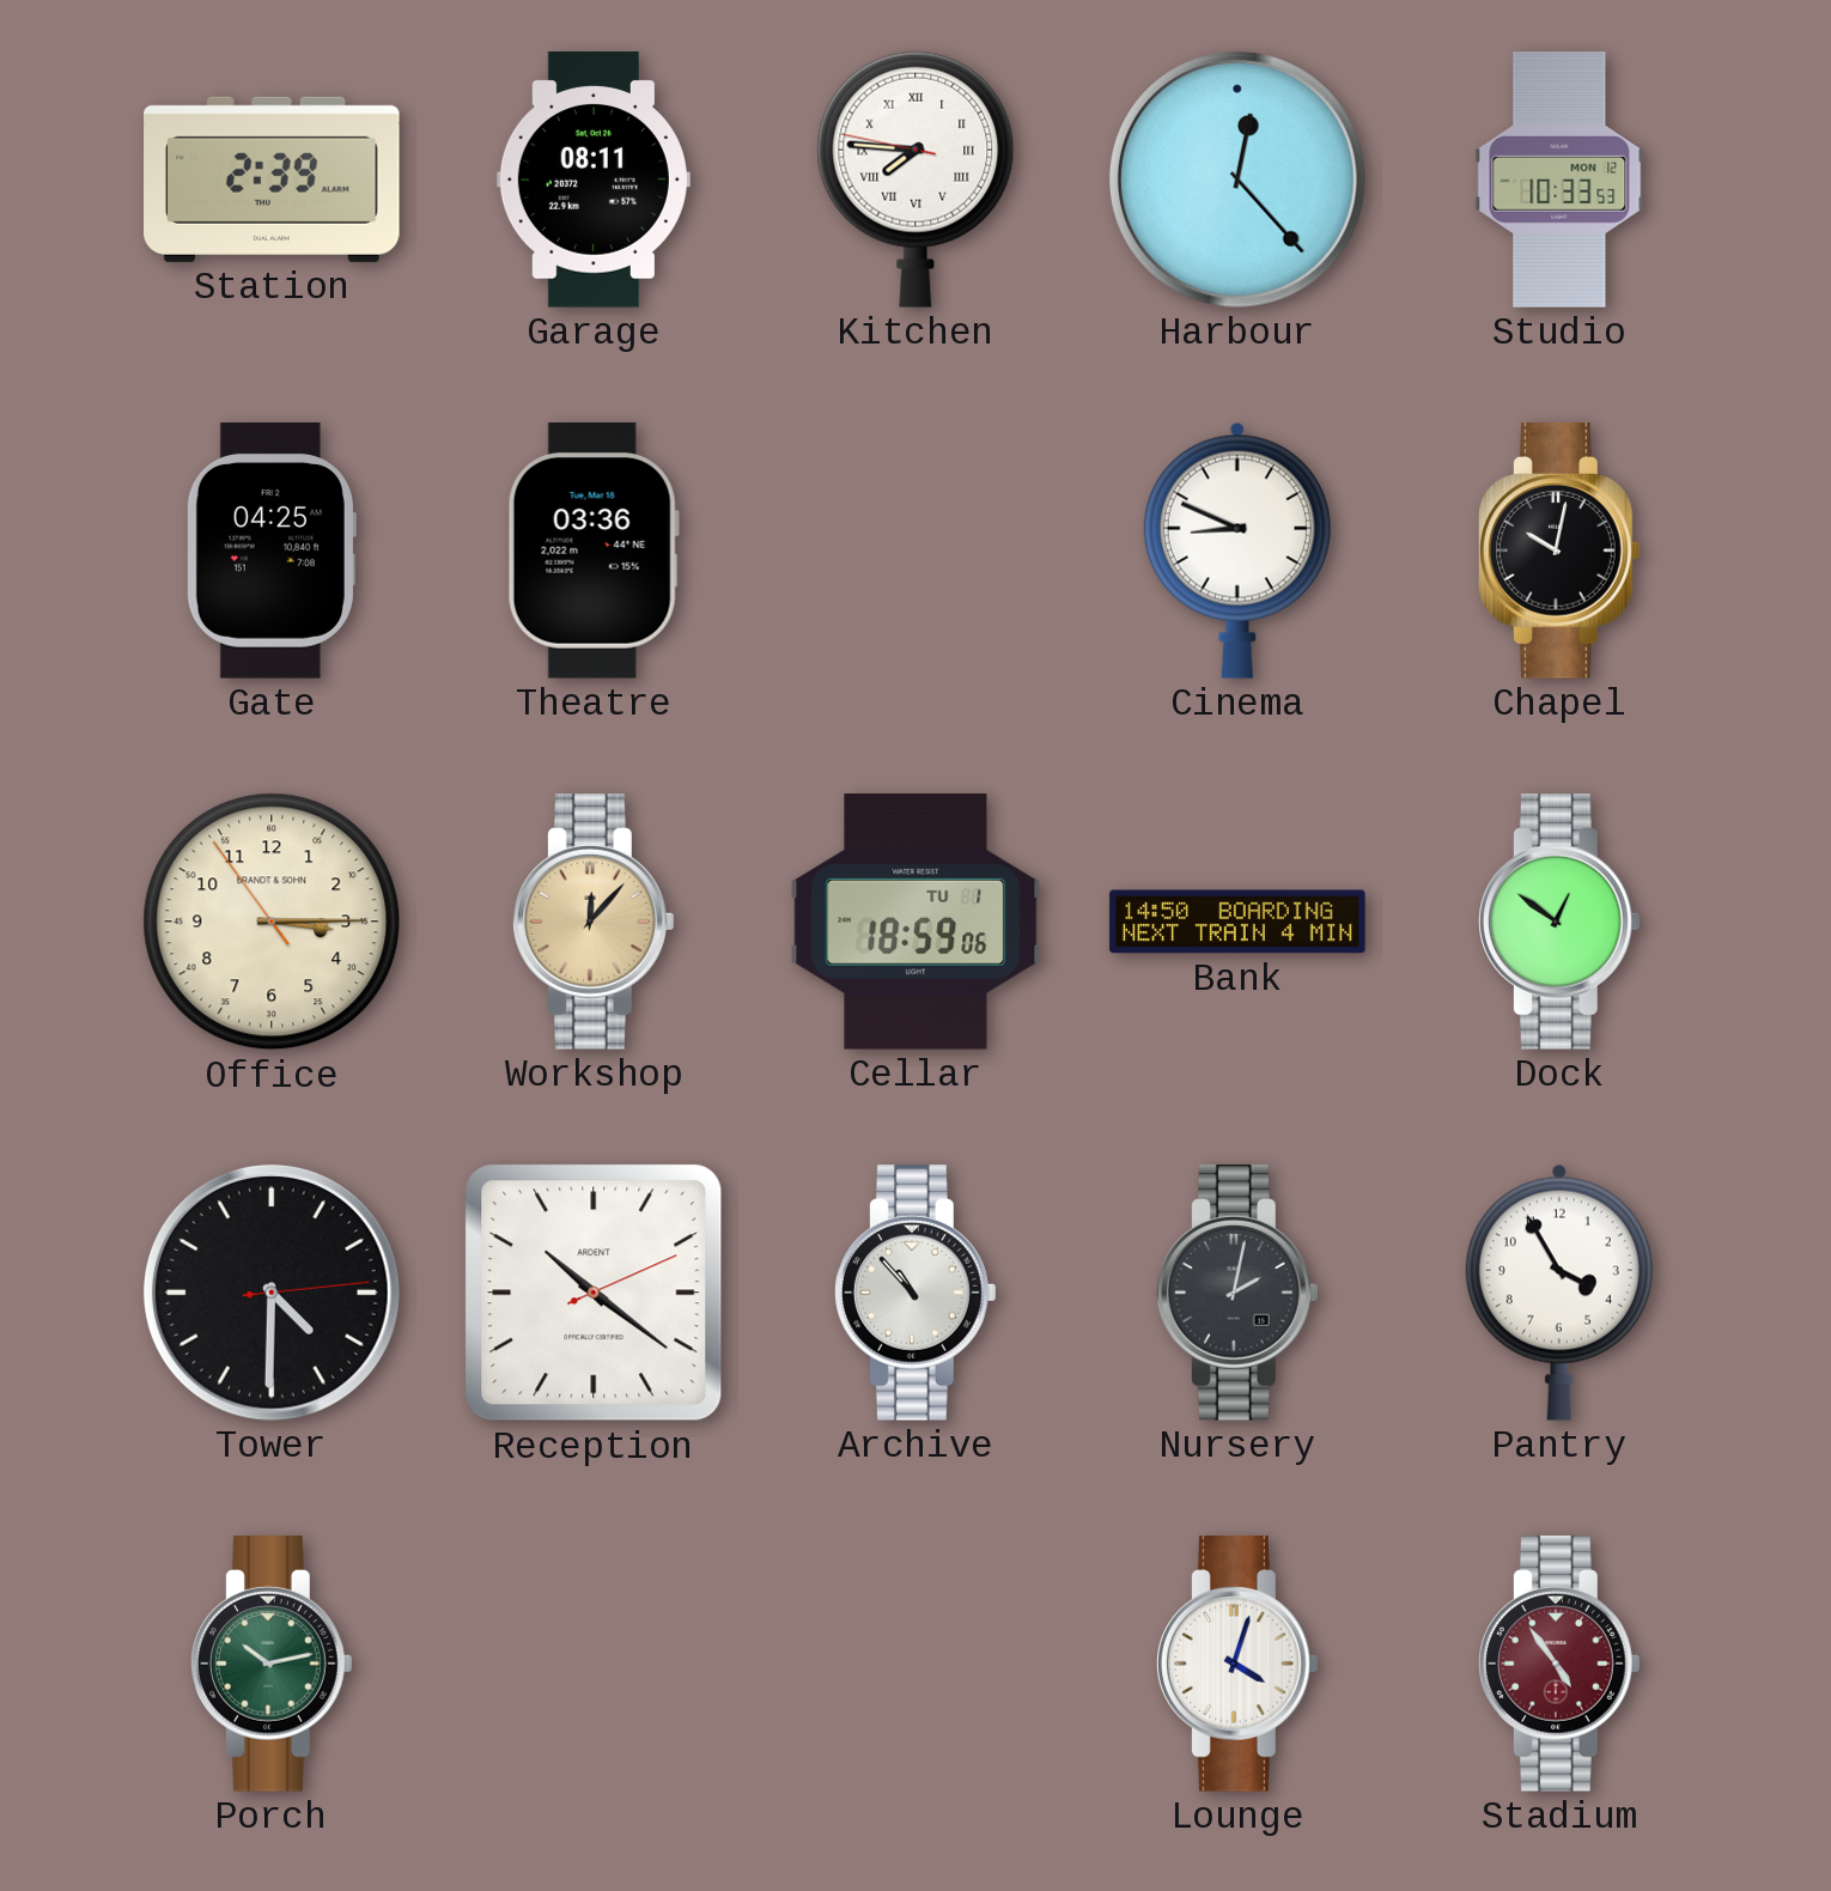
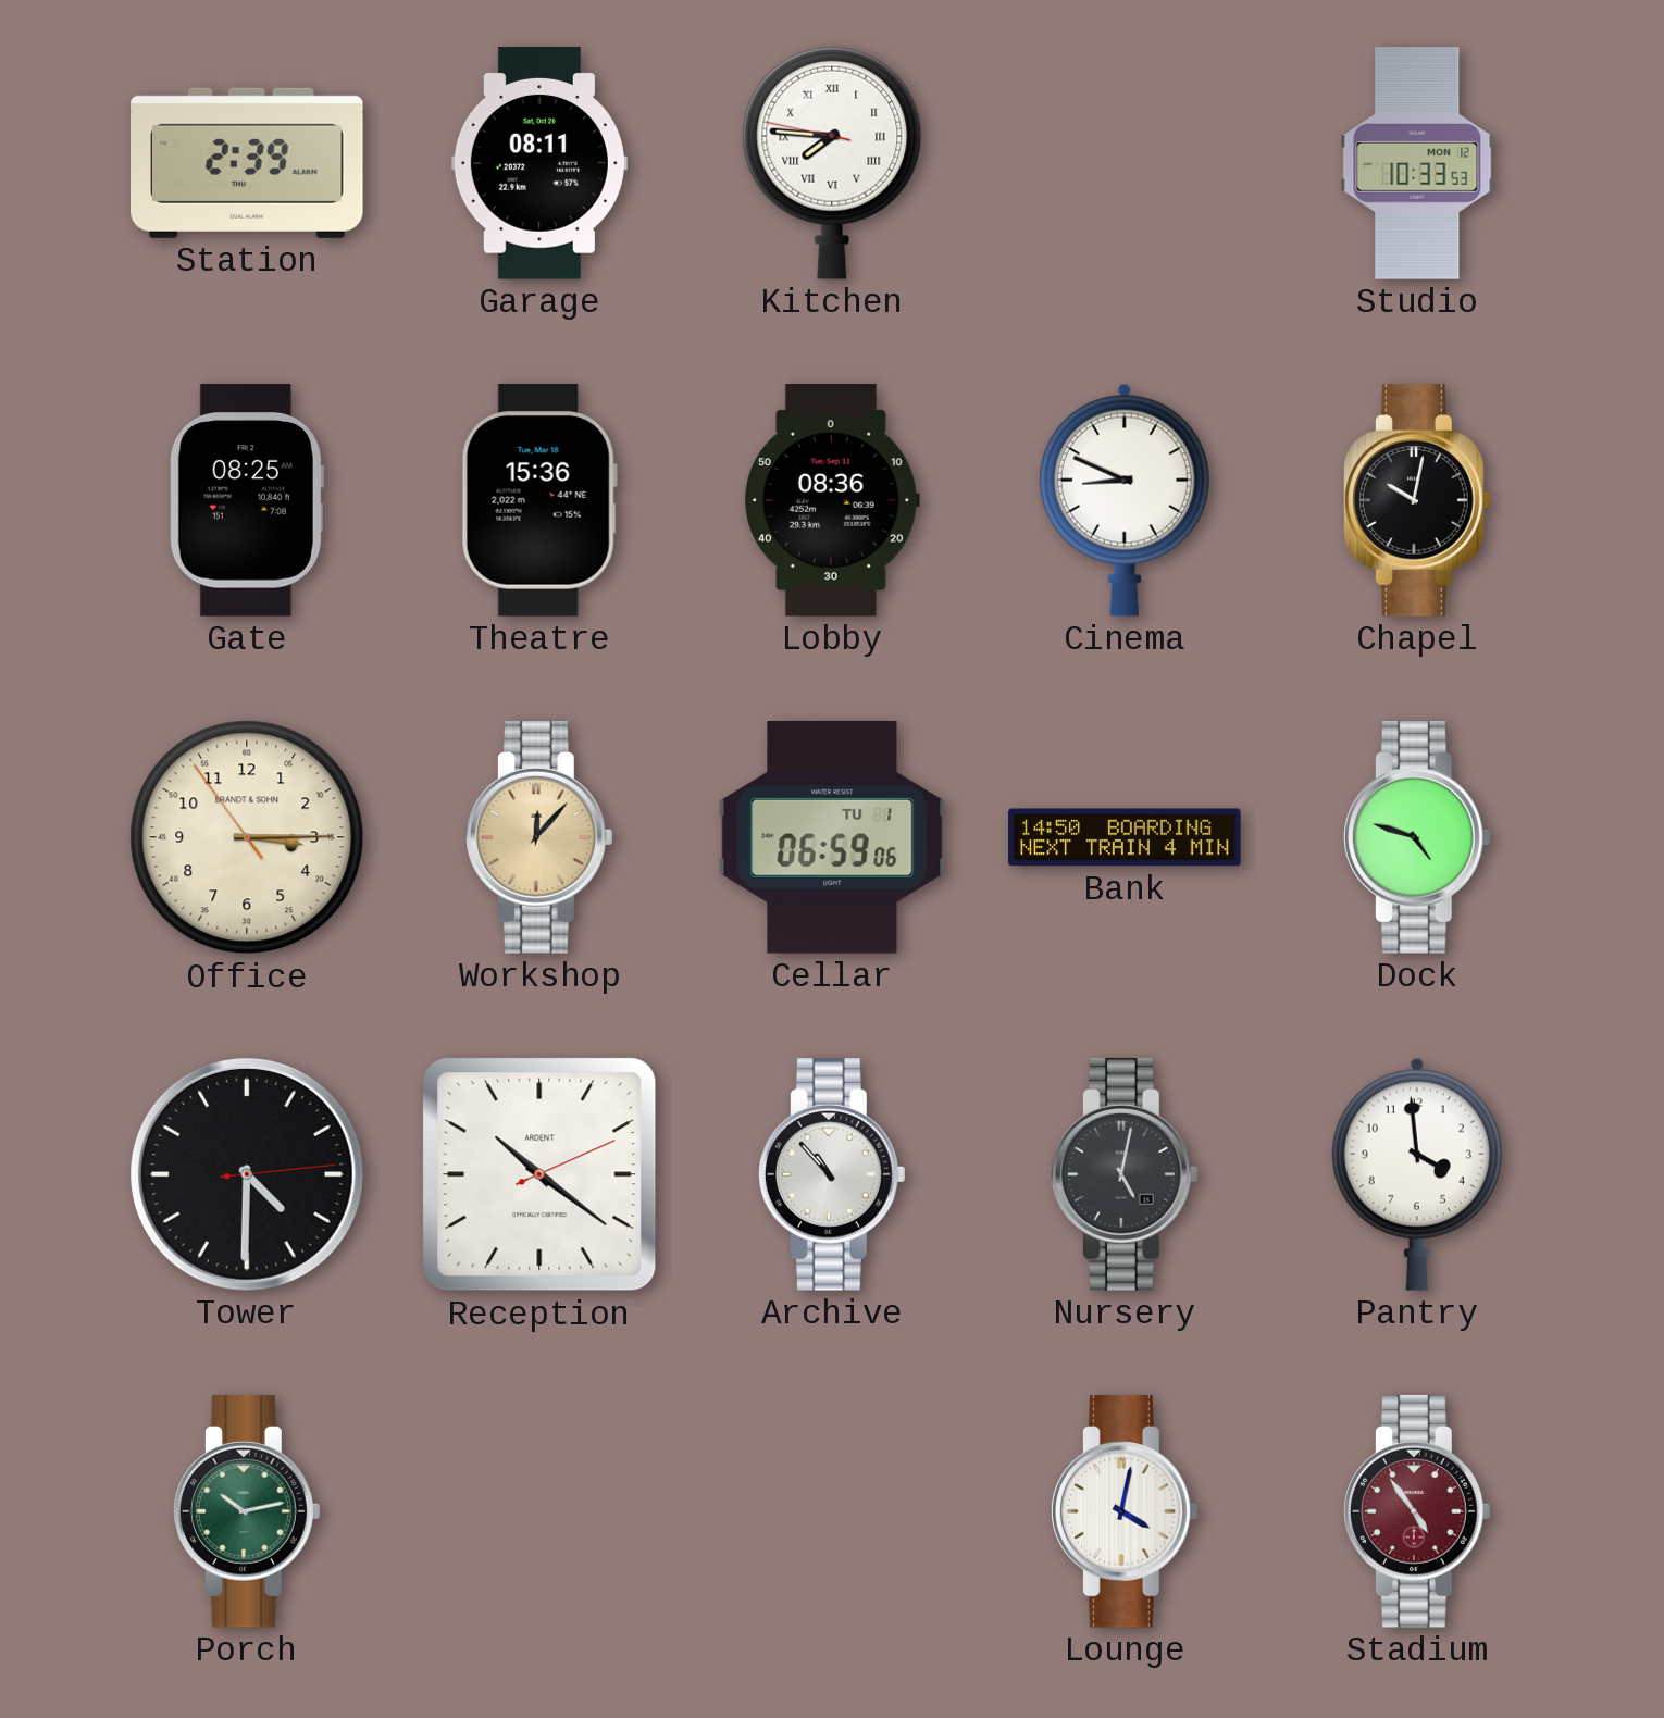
Harbour: 12:23 -> none
Gate: 04:25 -> 08:25
Theatre: 03:36 -> 15:36
Lobby: none -> 08:36
Cellar: 18:59 -> 06:59
Dock: 12:51 -> 4:48
Nursery: 2:02 -> 5:02
Pantry: 3:55 -> 3:59
Lounge: 4:03 -> 4:02
